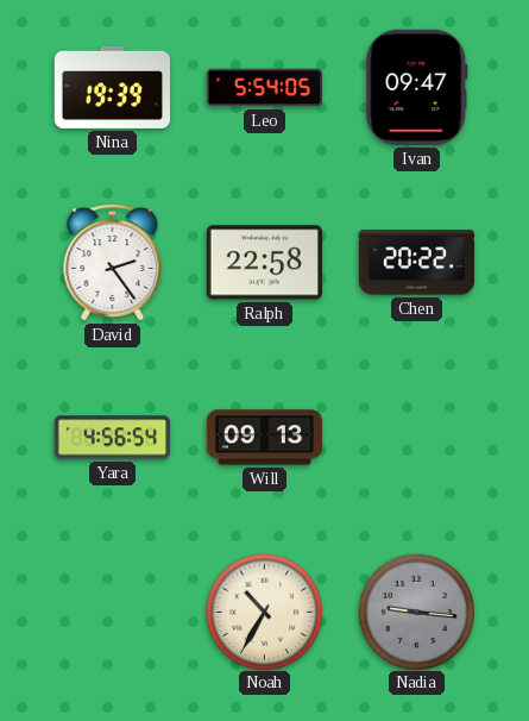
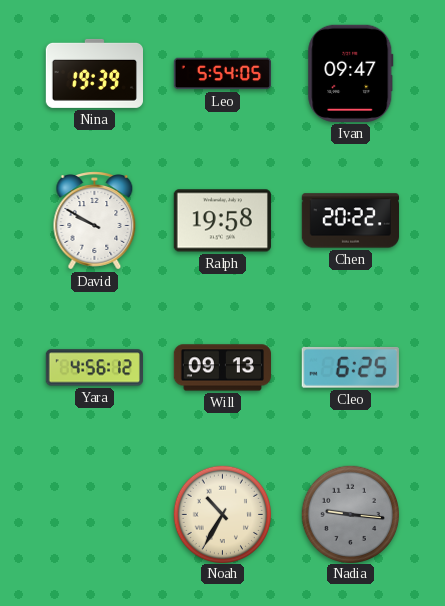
David: 2:24 -> 9:50
Ralph: 22:58 -> 19:58
Yara: 4:56:54 -> 4:56:12
Cleo: none -> 6:25
